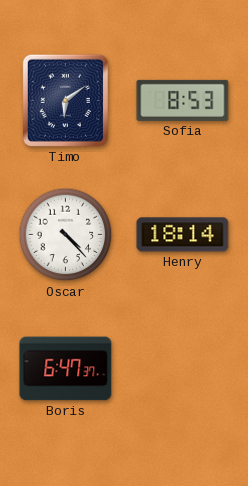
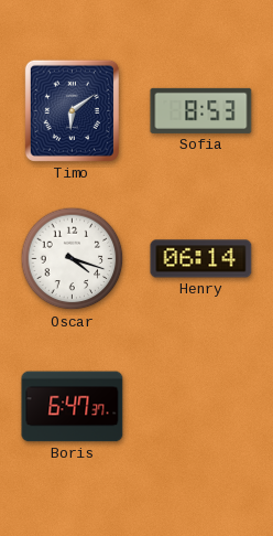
Oscar: 4:23 -> 4:18
Henry: 18:14 -> 06:14
